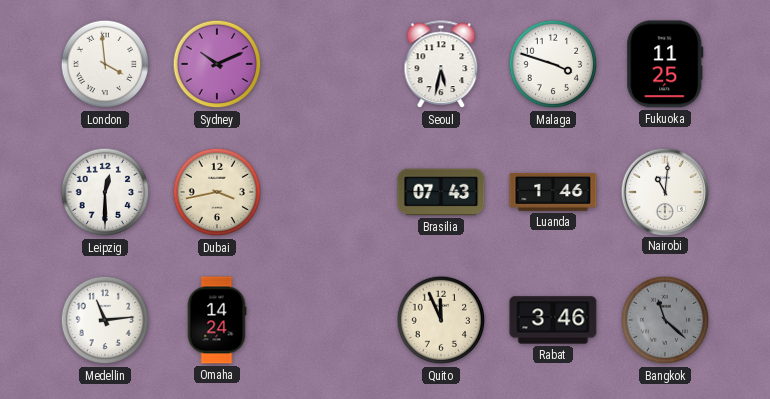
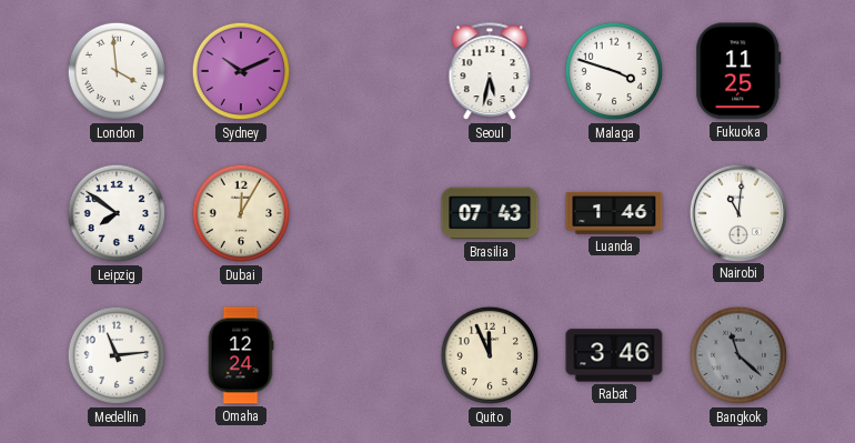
Leipzig: 12:30 -> 7:51
Dubai: 3:43 -> 12:05
Omaha: 14:24 -> 12:24
